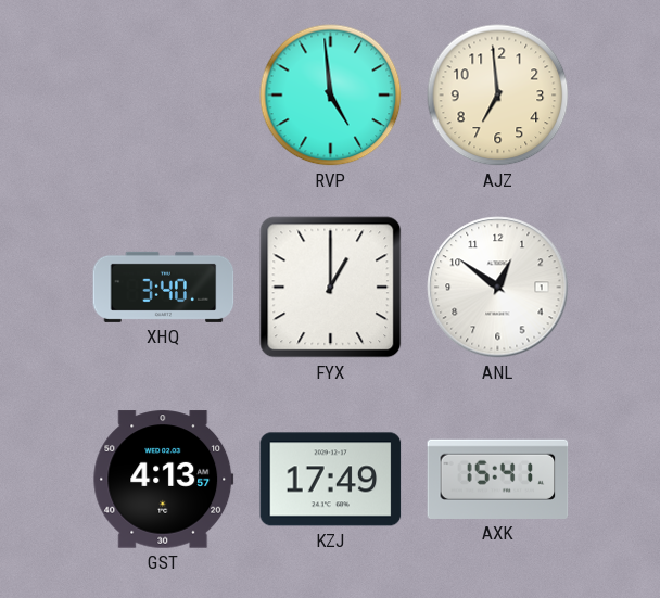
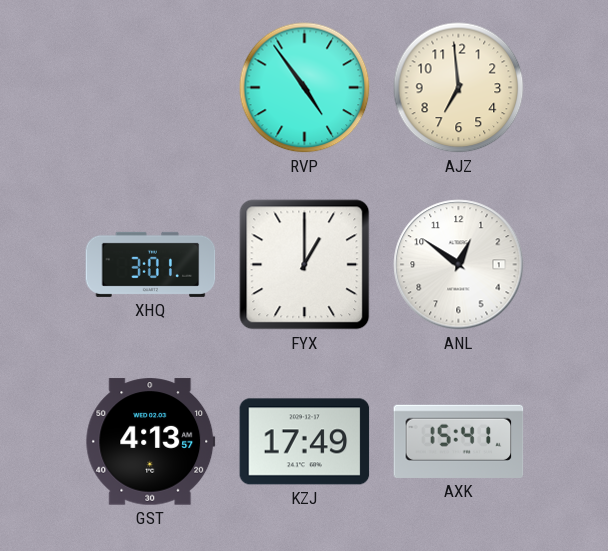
RVP: 4:59 -> 4:54
XHQ: 3:40 -> 3:01
